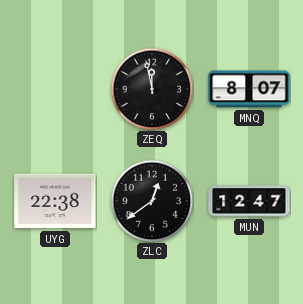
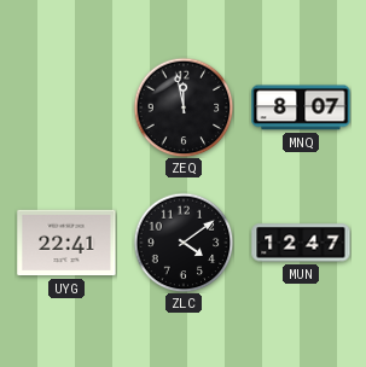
UYG: 22:38 -> 22:41
ZLC: 12:39 -> 4:09
